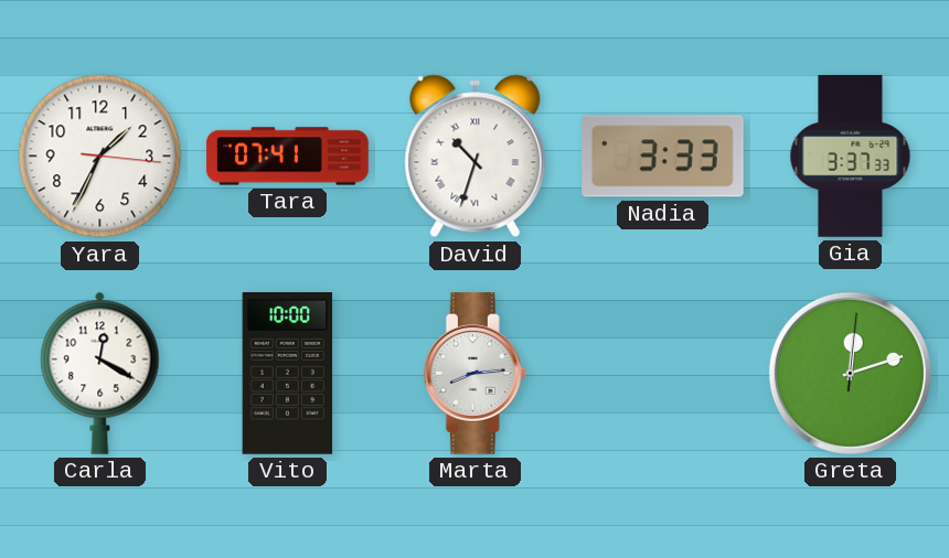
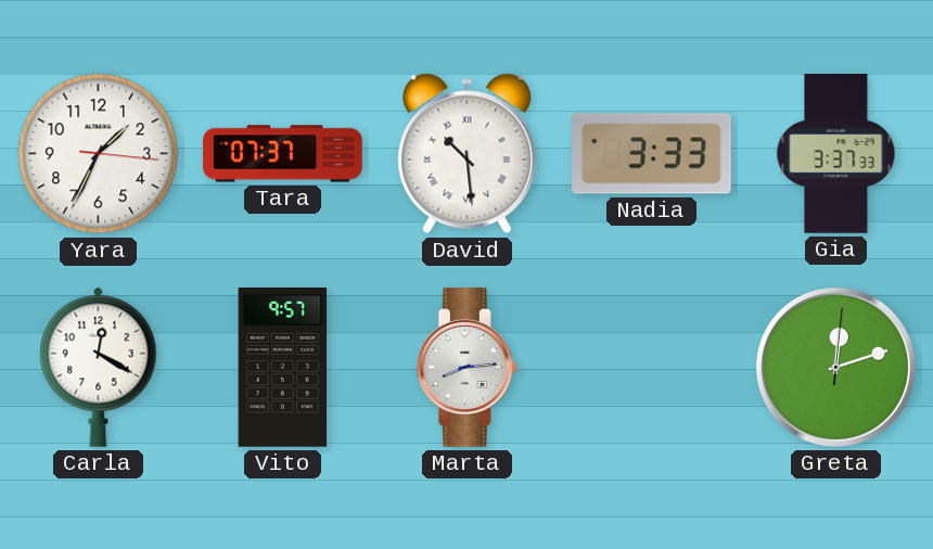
Tara: 07:41 -> 07:37
David: 10:33 -> 10:29
Vito: 10:00 -> 9:57
